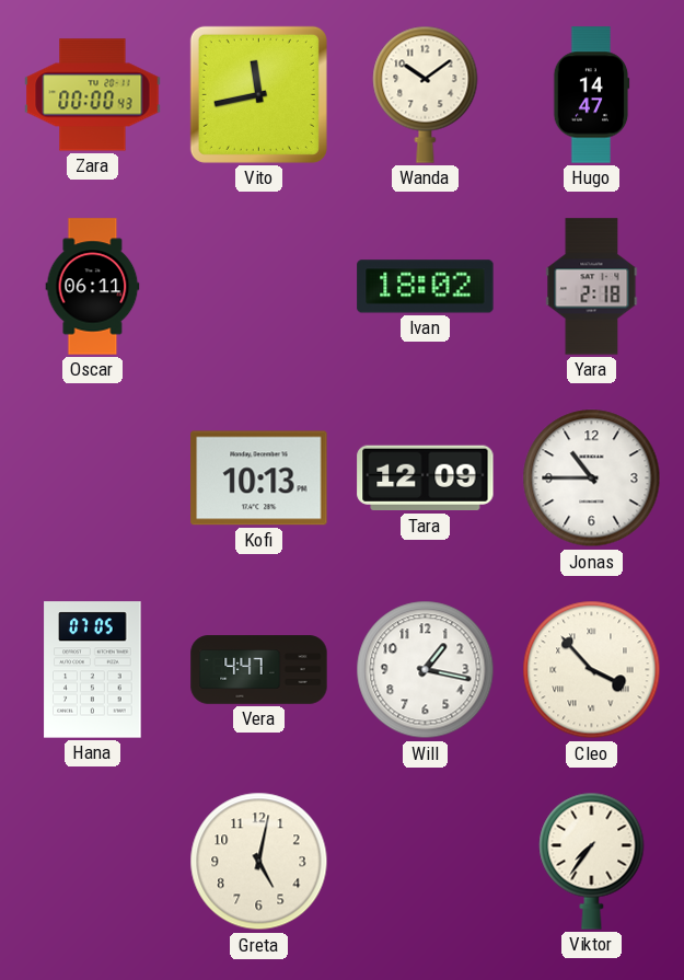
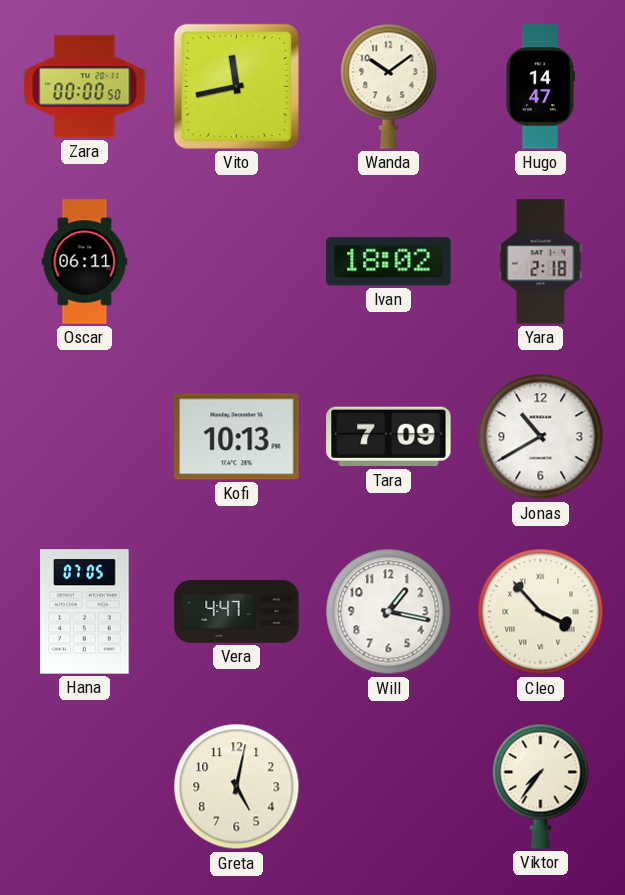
Zara: 00:00:43 -> 00:00:50
Tara: 12:09 -> 7:09
Jonas: 10:45 -> 10:40
